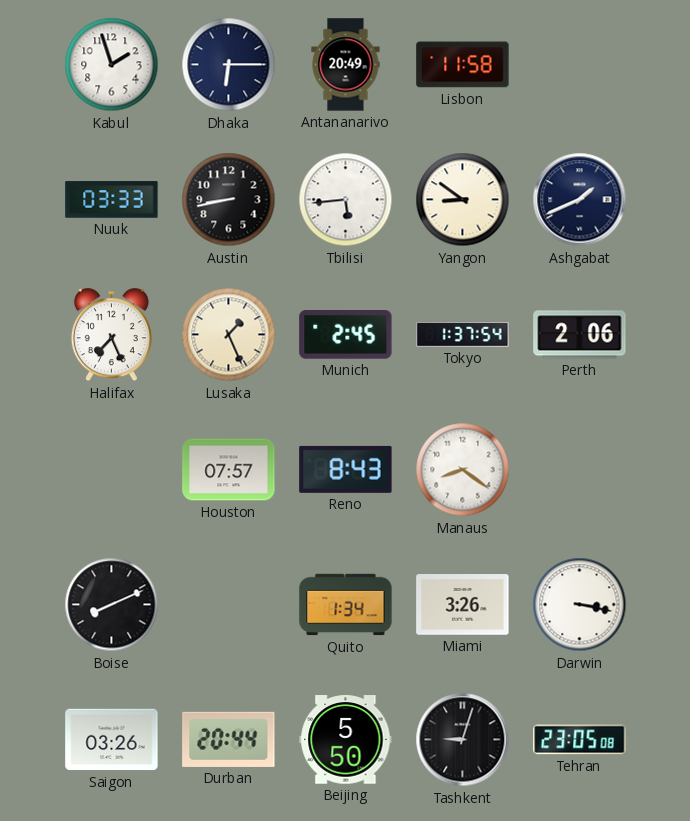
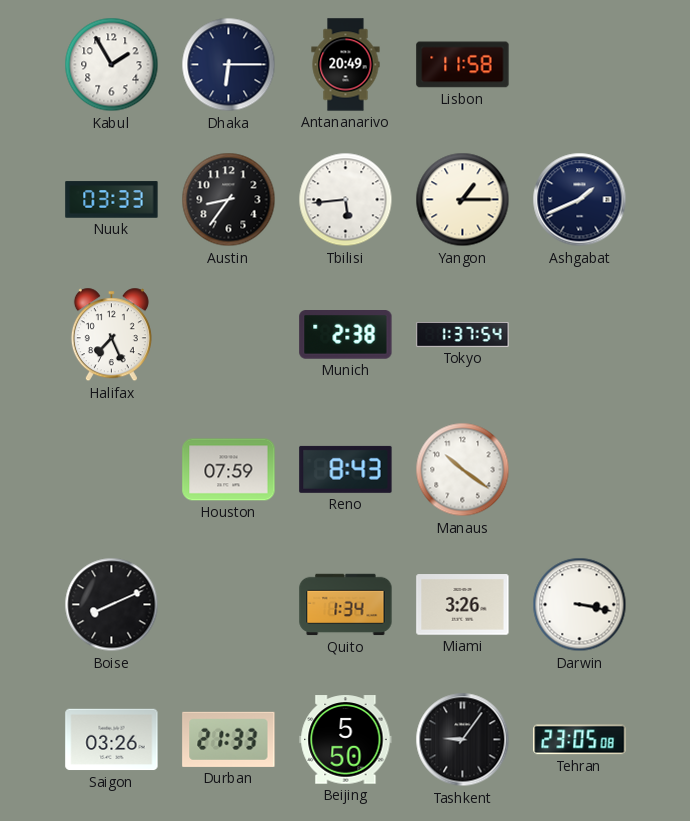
Kabul: 1:57 -> 1:55
Austin: 8:43 -> 8:36
Yangon: 8:51 -> 1:15
Lusaka: 1:26 -> none
Munich: 2:45 -> 2:38
Perth: 2:06 -> none
Houston: 07:57 -> 07:59
Manaus: 8:21 -> 10:21
Durban: 20:44 -> 21:33
Tashkent: 9:03 -> 9:06
